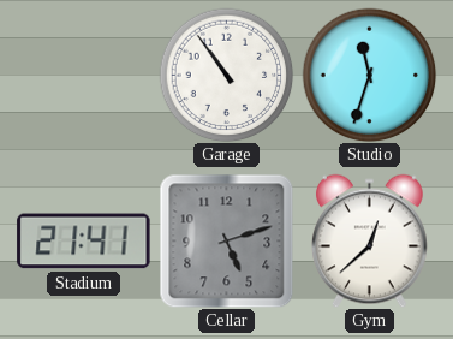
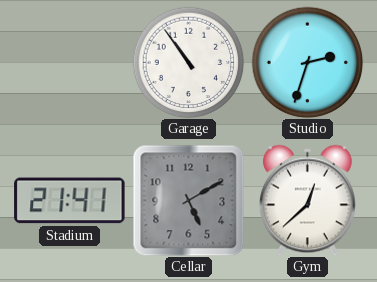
Studio: 11:33 -> 2:33
Cellar: 5:12 -> 5:10
